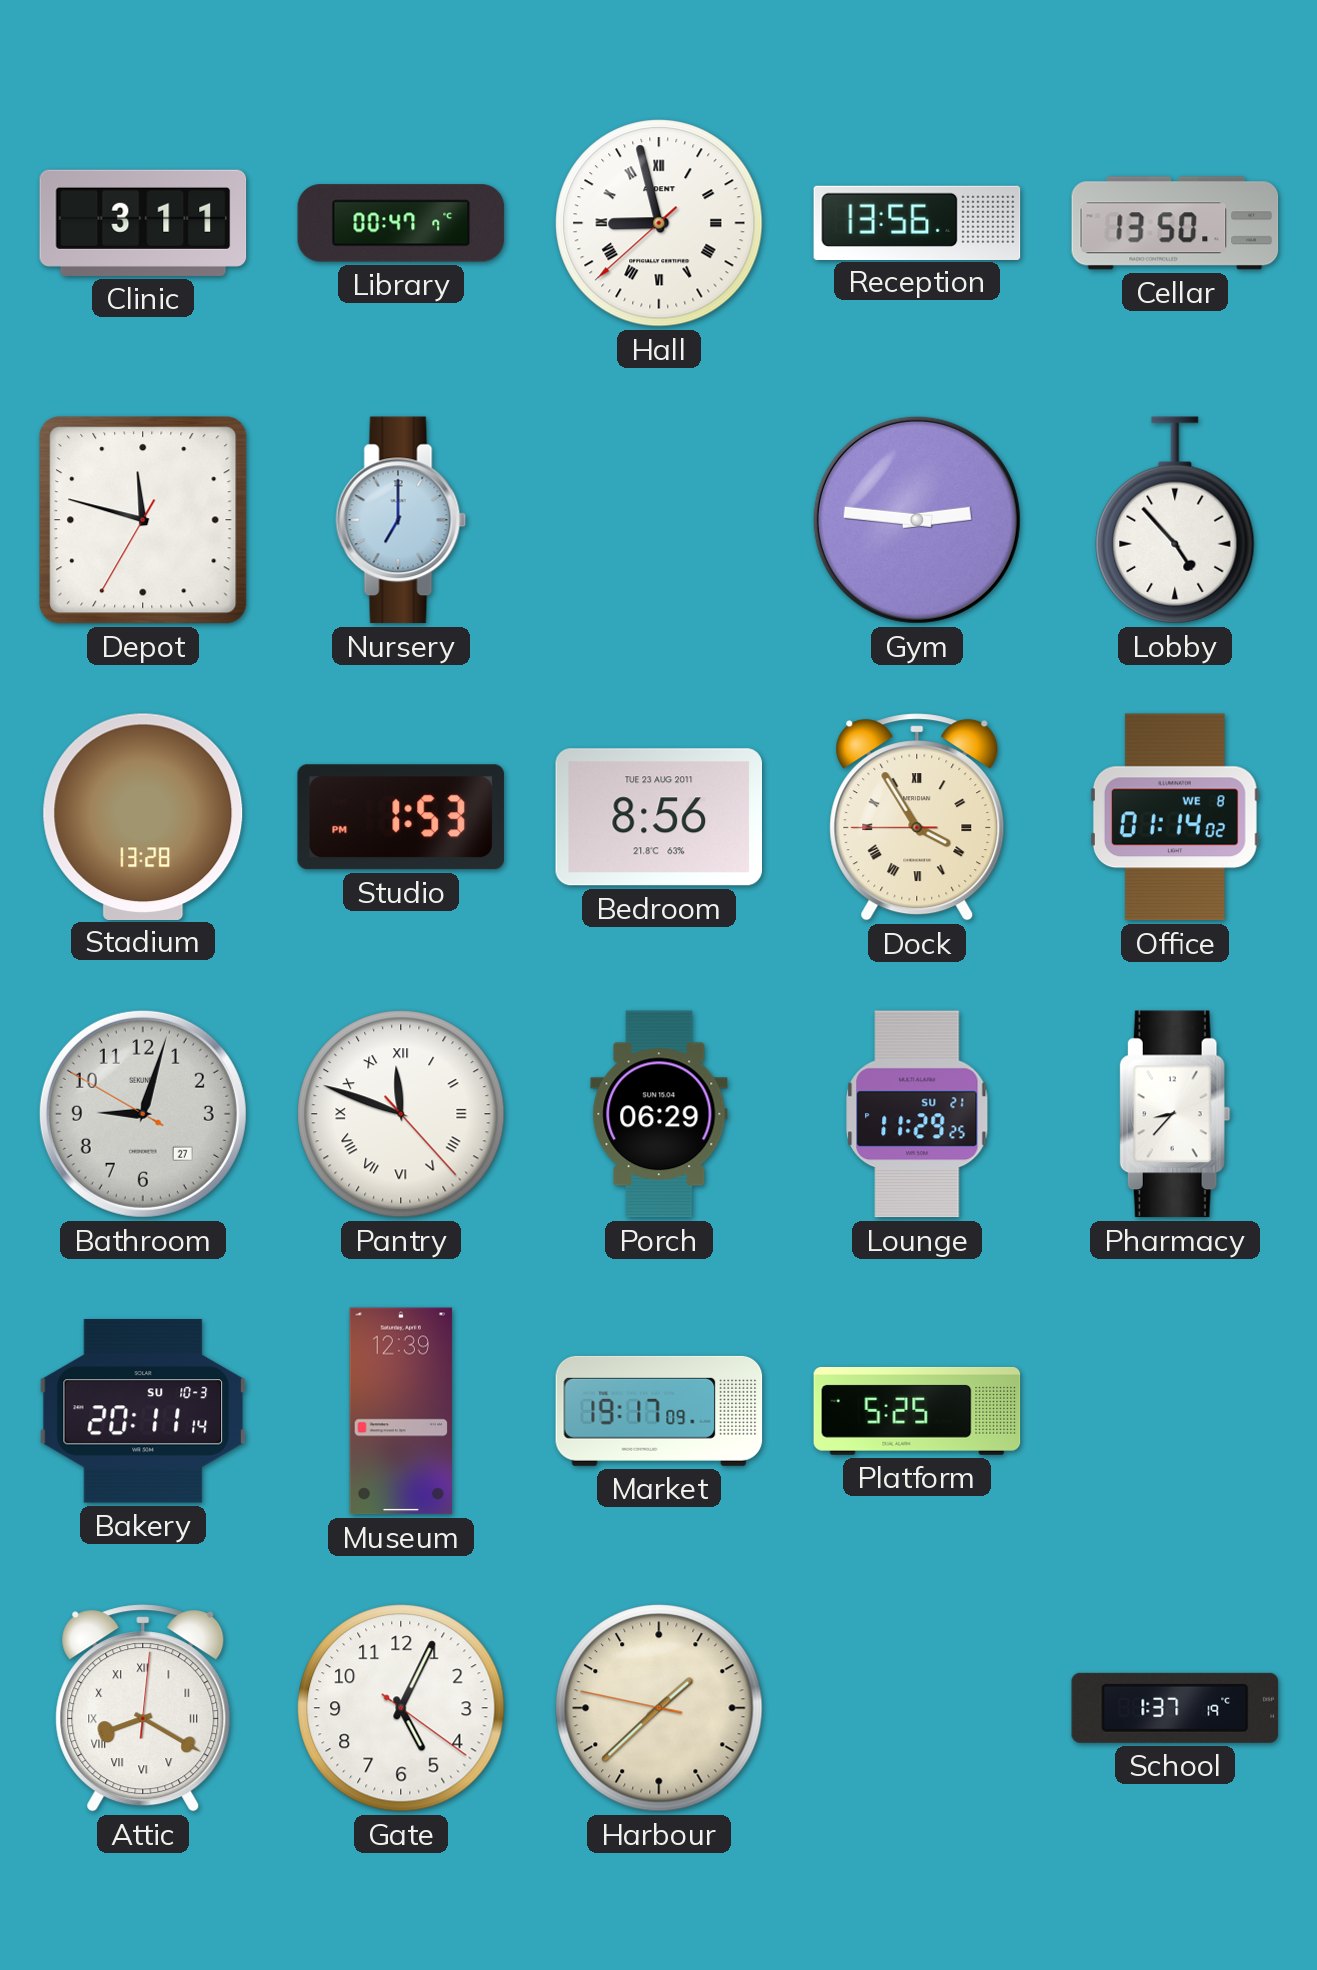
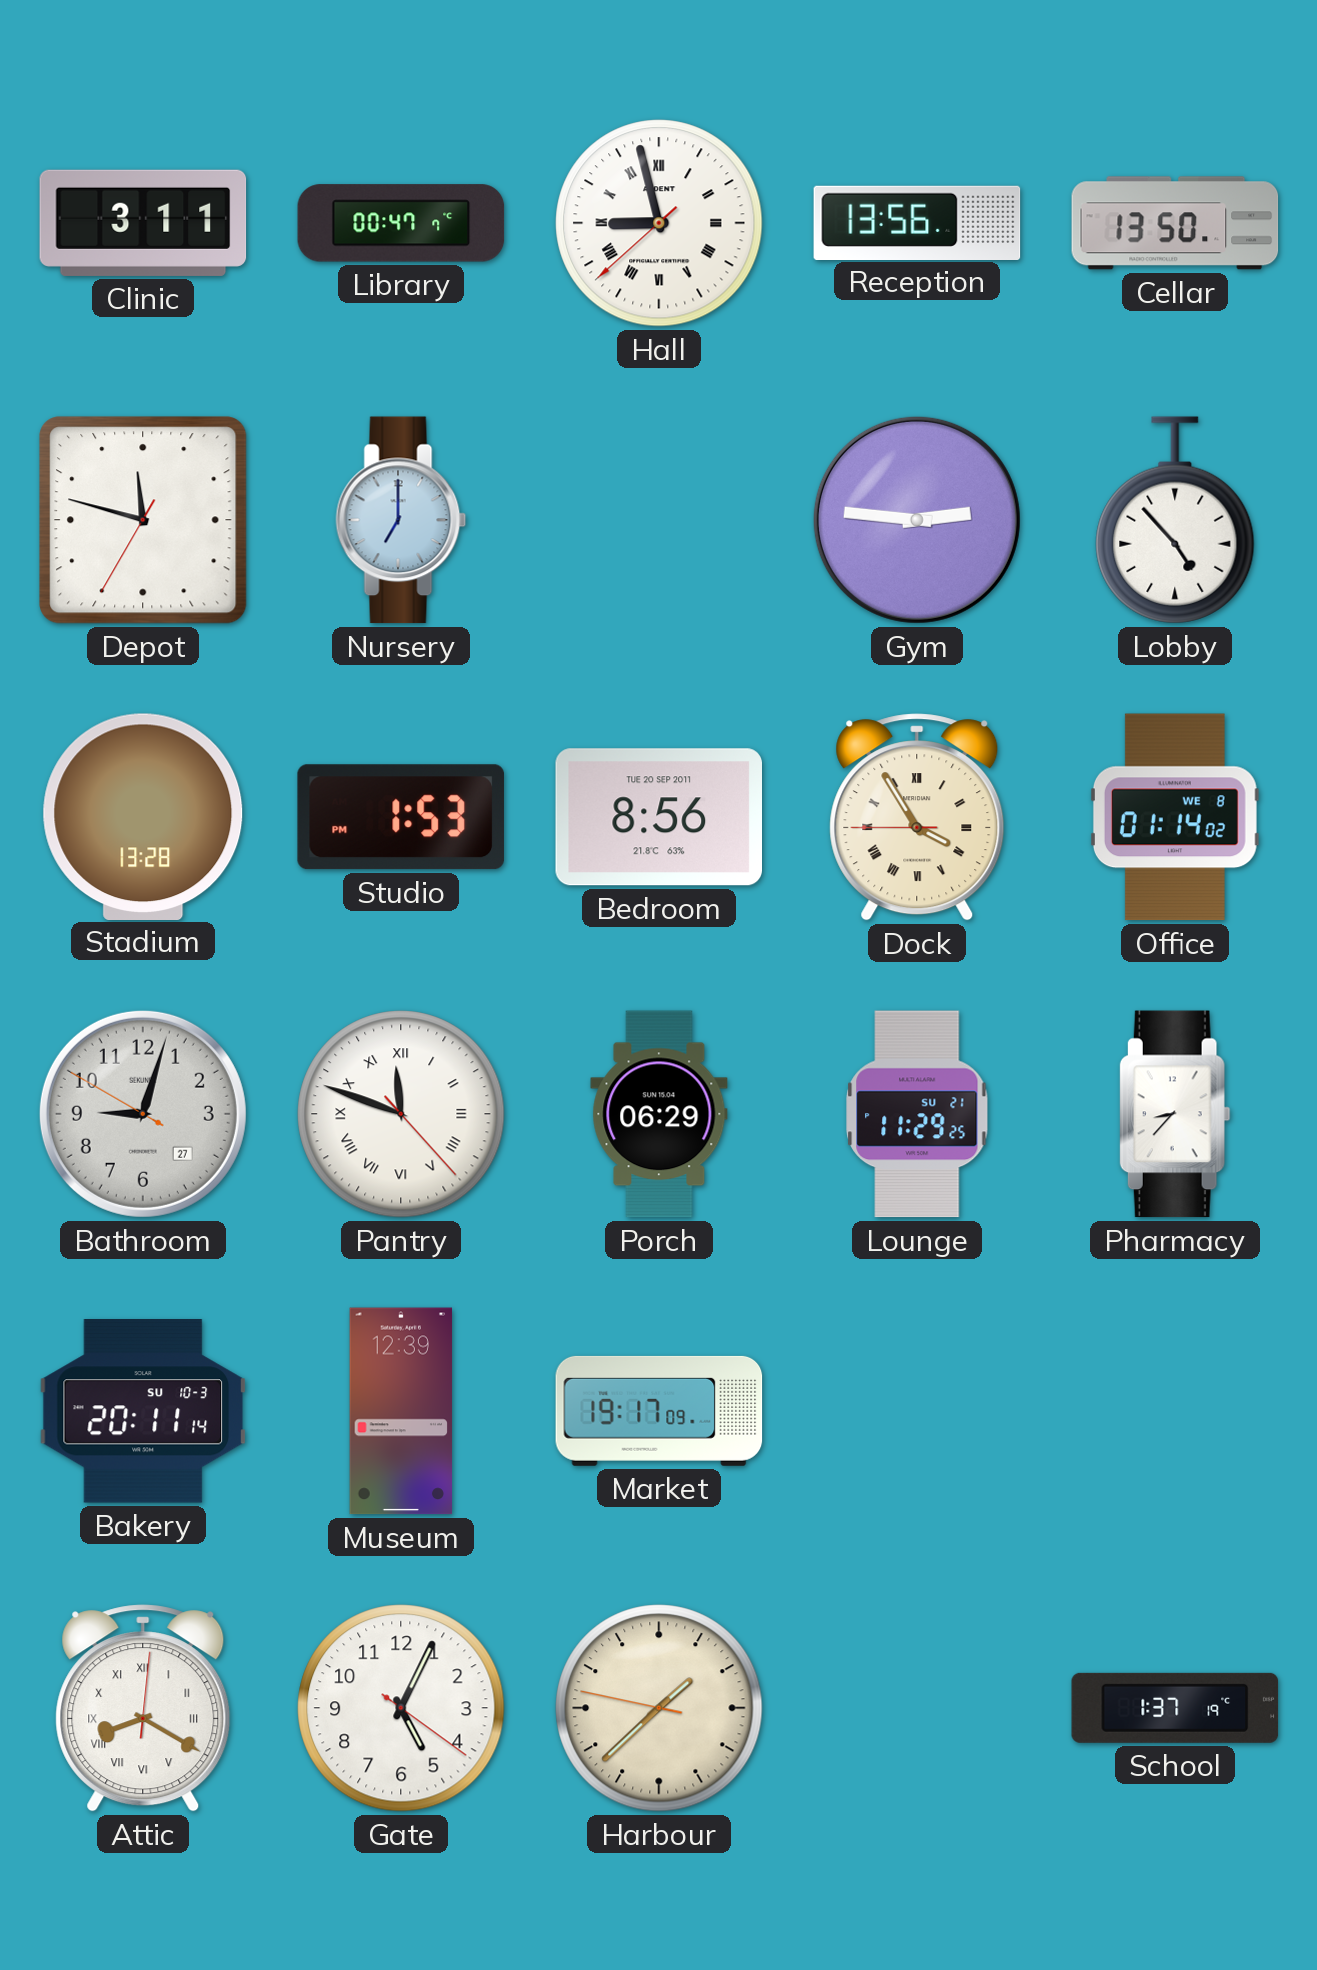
Bedroom date: TUE 23 AUG 2011 -> TUE 20 SEP 2011
Platform: 5:25 -> none
